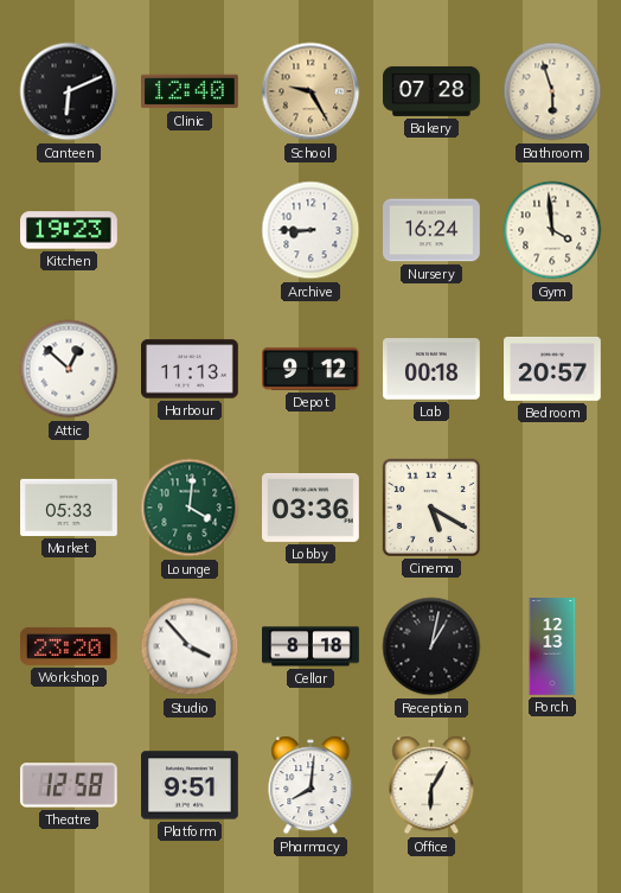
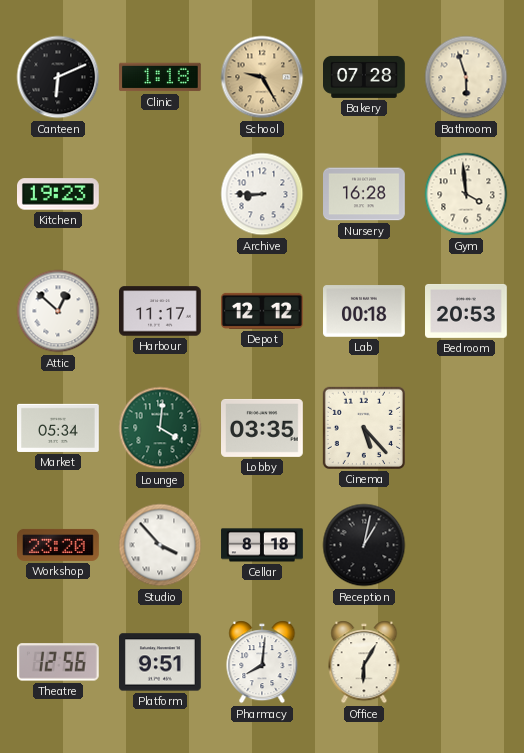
Clinic: 12:40 -> 1:18
Nursery: 16:24 -> 16:28
Harbour: 11:13 -> 11:17
Depot: 9:12 -> 12:12
Bedroom: 20:57 -> 20:53
Market: 05:33 -> 05:34
Lobby: 03:36 -> 03:35
Cinema: 5:20 -> 5:23
Porch: 12:13 -> none
Theatre: 12:58 -> 12:56
